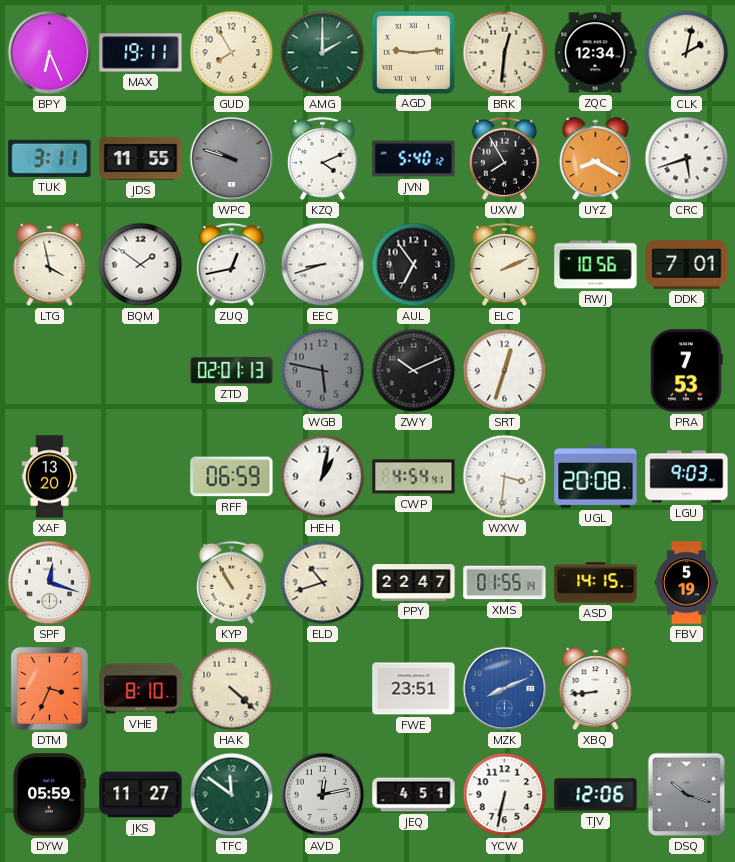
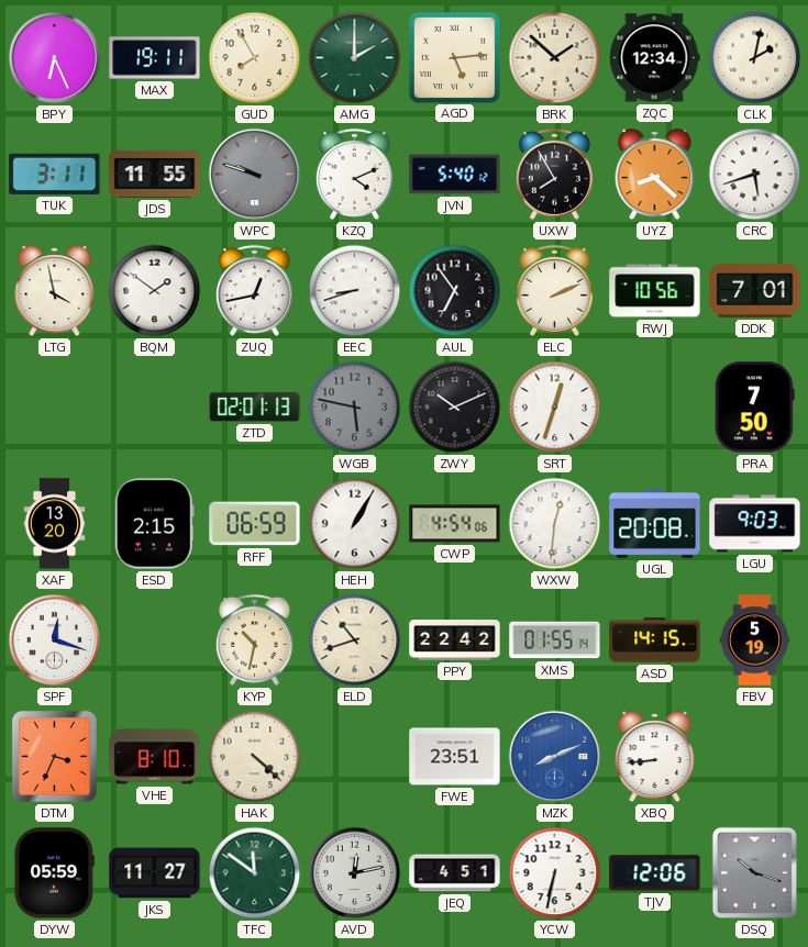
AGD: 9:14 -> 5:14
BRK: 12:31 -> 1:52
UYZ: 8:20 -> 8:22
PRA: 7:53 -> 7:50
ESD: none -> 2:15
HEH: 1:02 -> 1:05
CWP: 4:54:41 -> 4:54:06
WXW: 3:31 -> 12:31
KYP: 10:55 -> 10:32
PPY: 22:47 -> 22:42
